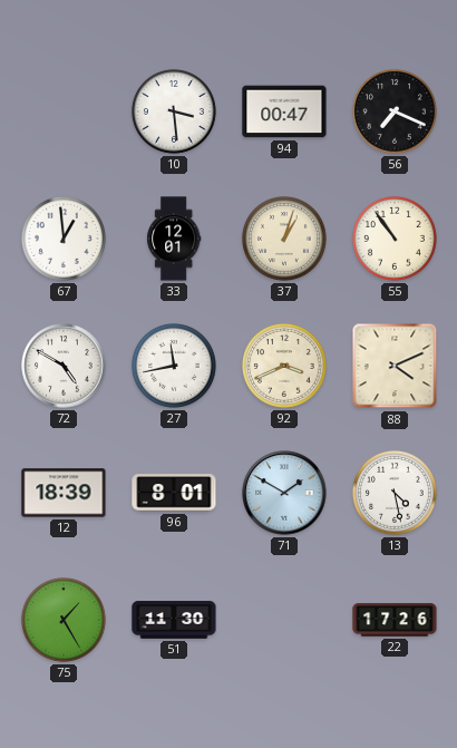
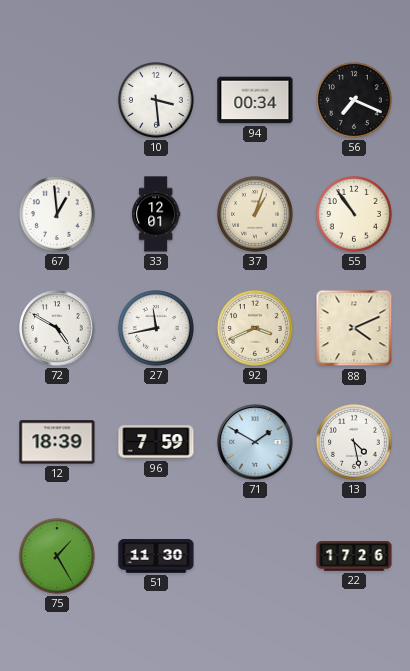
94: 00:47 -> 00:34
96: 8:01 -> 7:59
